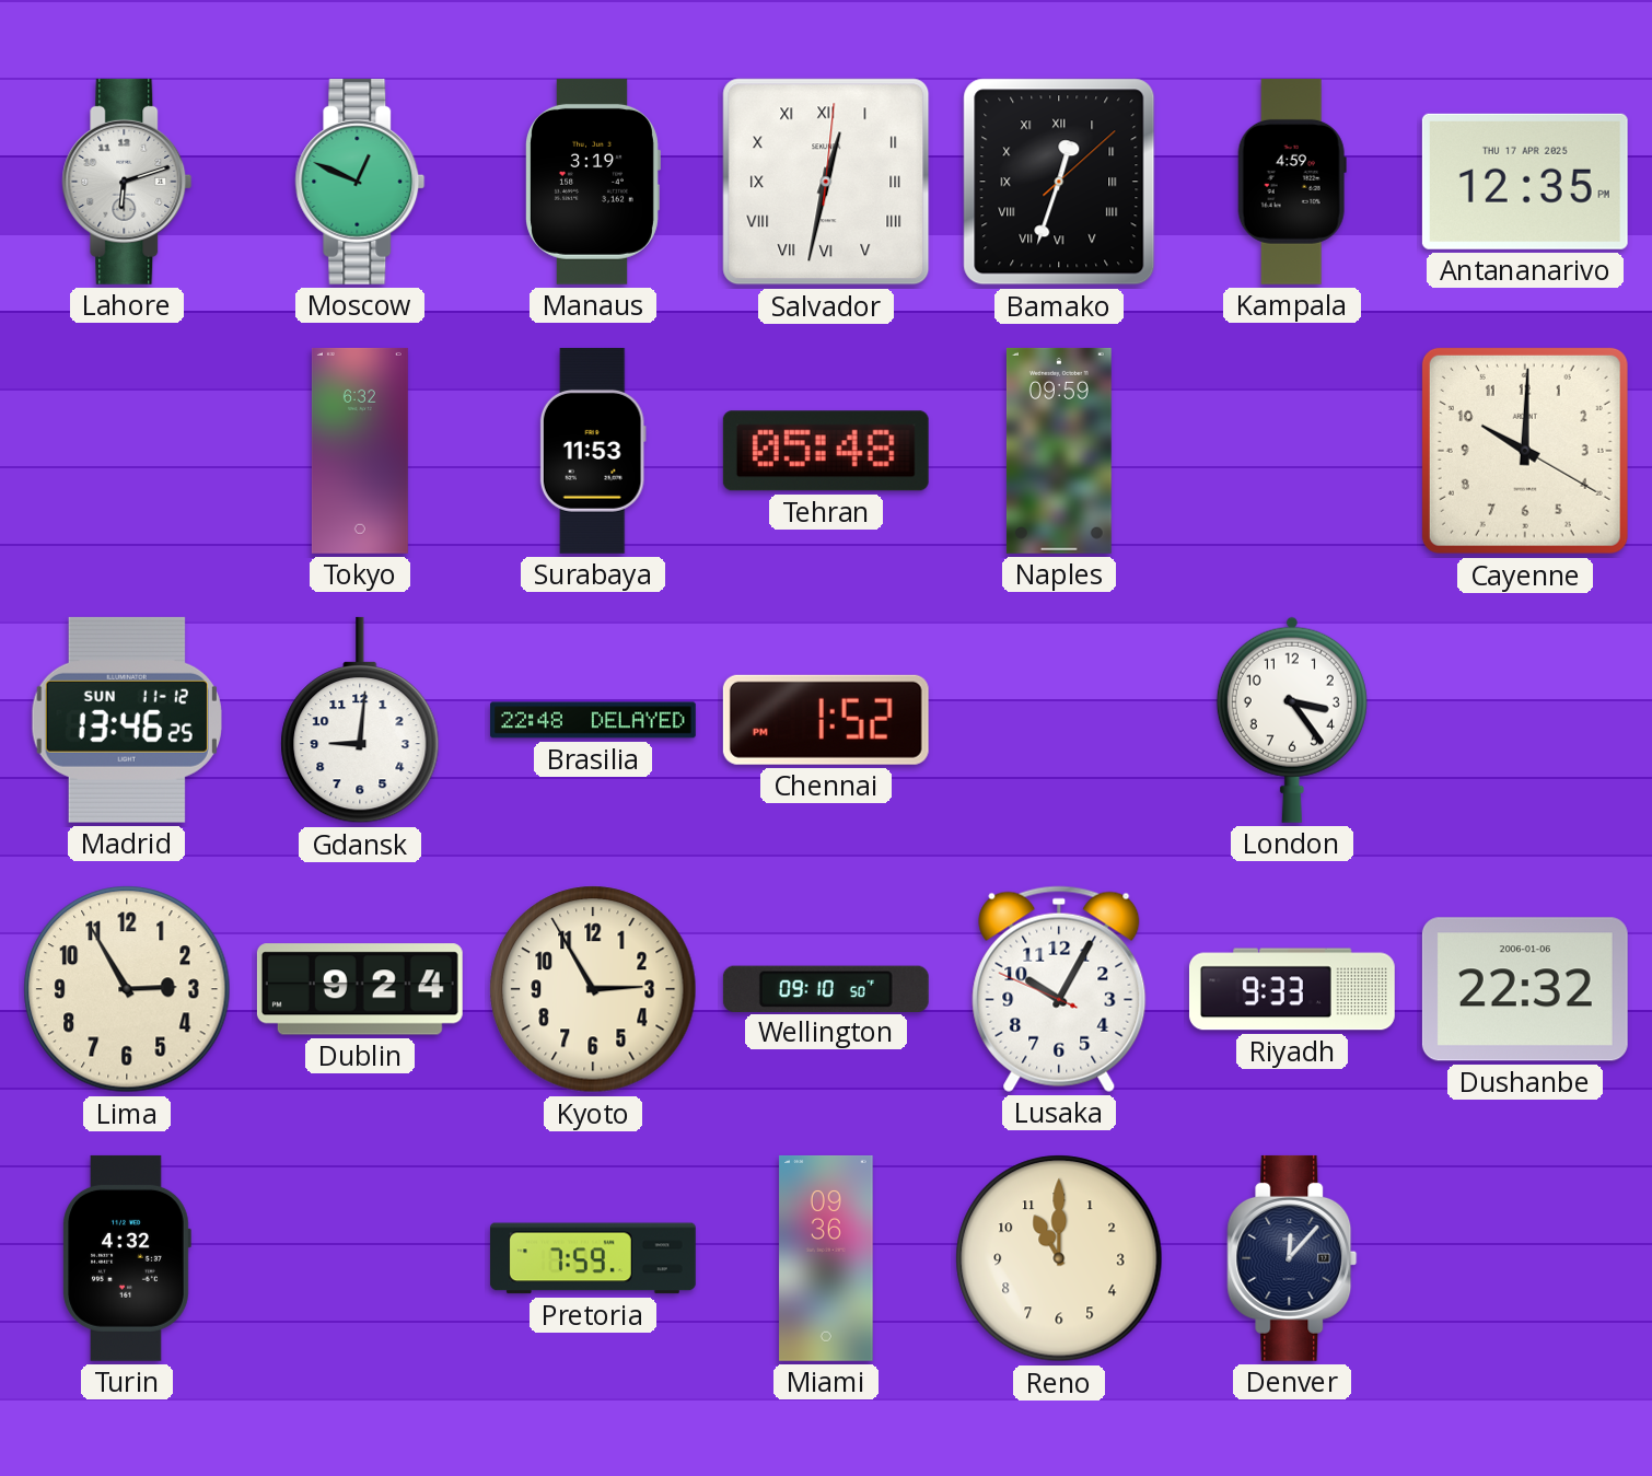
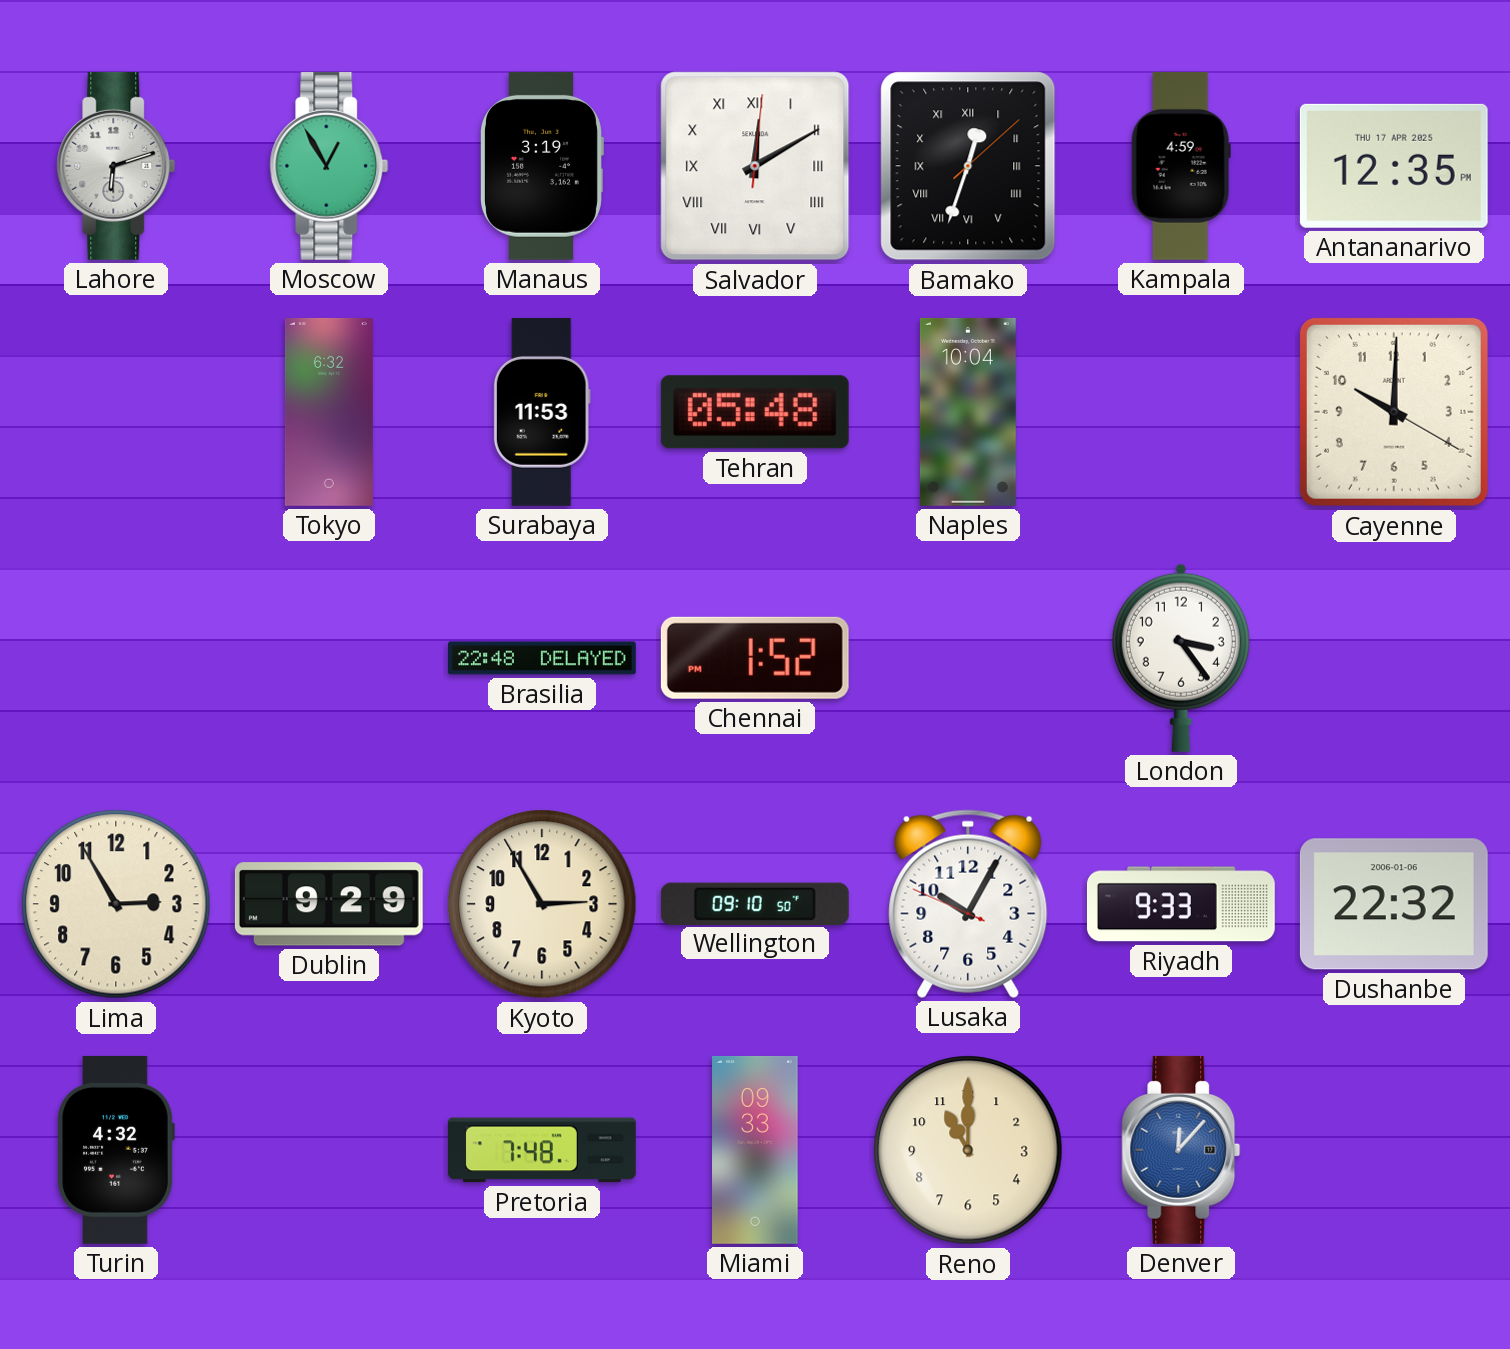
Moscow: 12:49 -> 12:55
Salvador: 12:32 -> 12:10
Naples: 09:59 -> 10:04
Madrid: 13:46 -> none
Gdansk: 9:01 -> none
Dublin: 9:24 -> 9:29
Pretoria: 7:59 -> 7:48
Miami: 09:36 -> 09:33
Denver dial: navy -> blue
